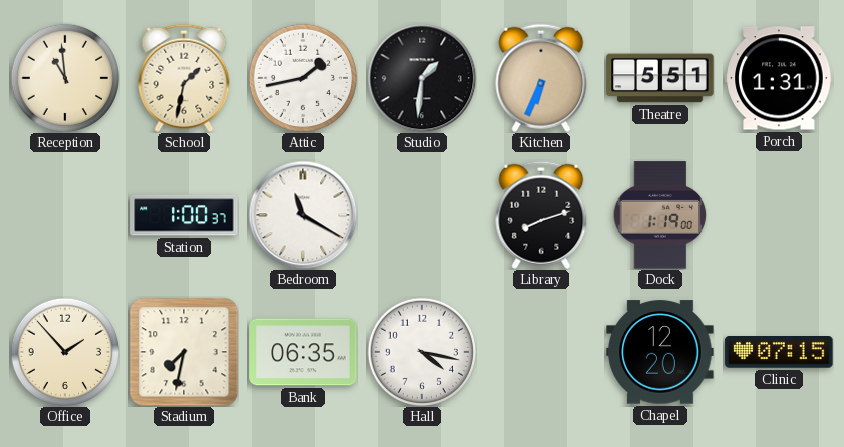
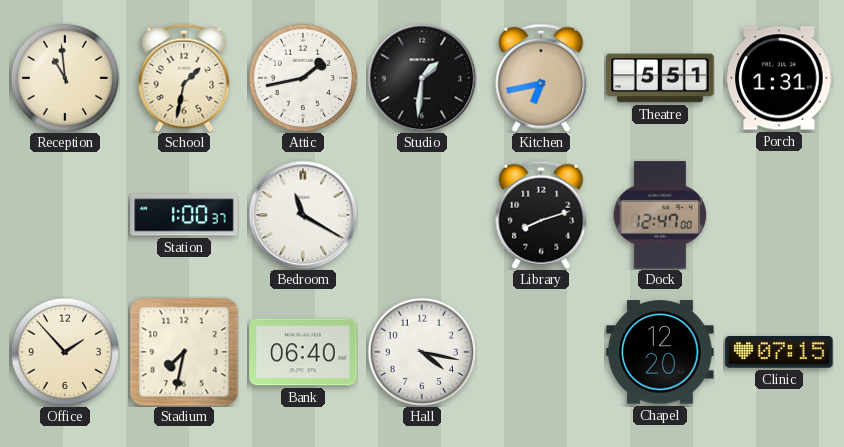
Kitchen: 6:34 -> 6:43
Dock: 1:19 -> 12:47
Bank: 06:35 -> 06:40
